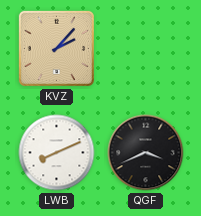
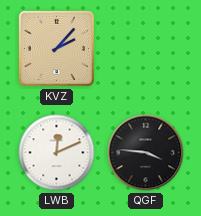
LWB: 8:11 -> 12:11
QGF: 3:41 -> 3:46
